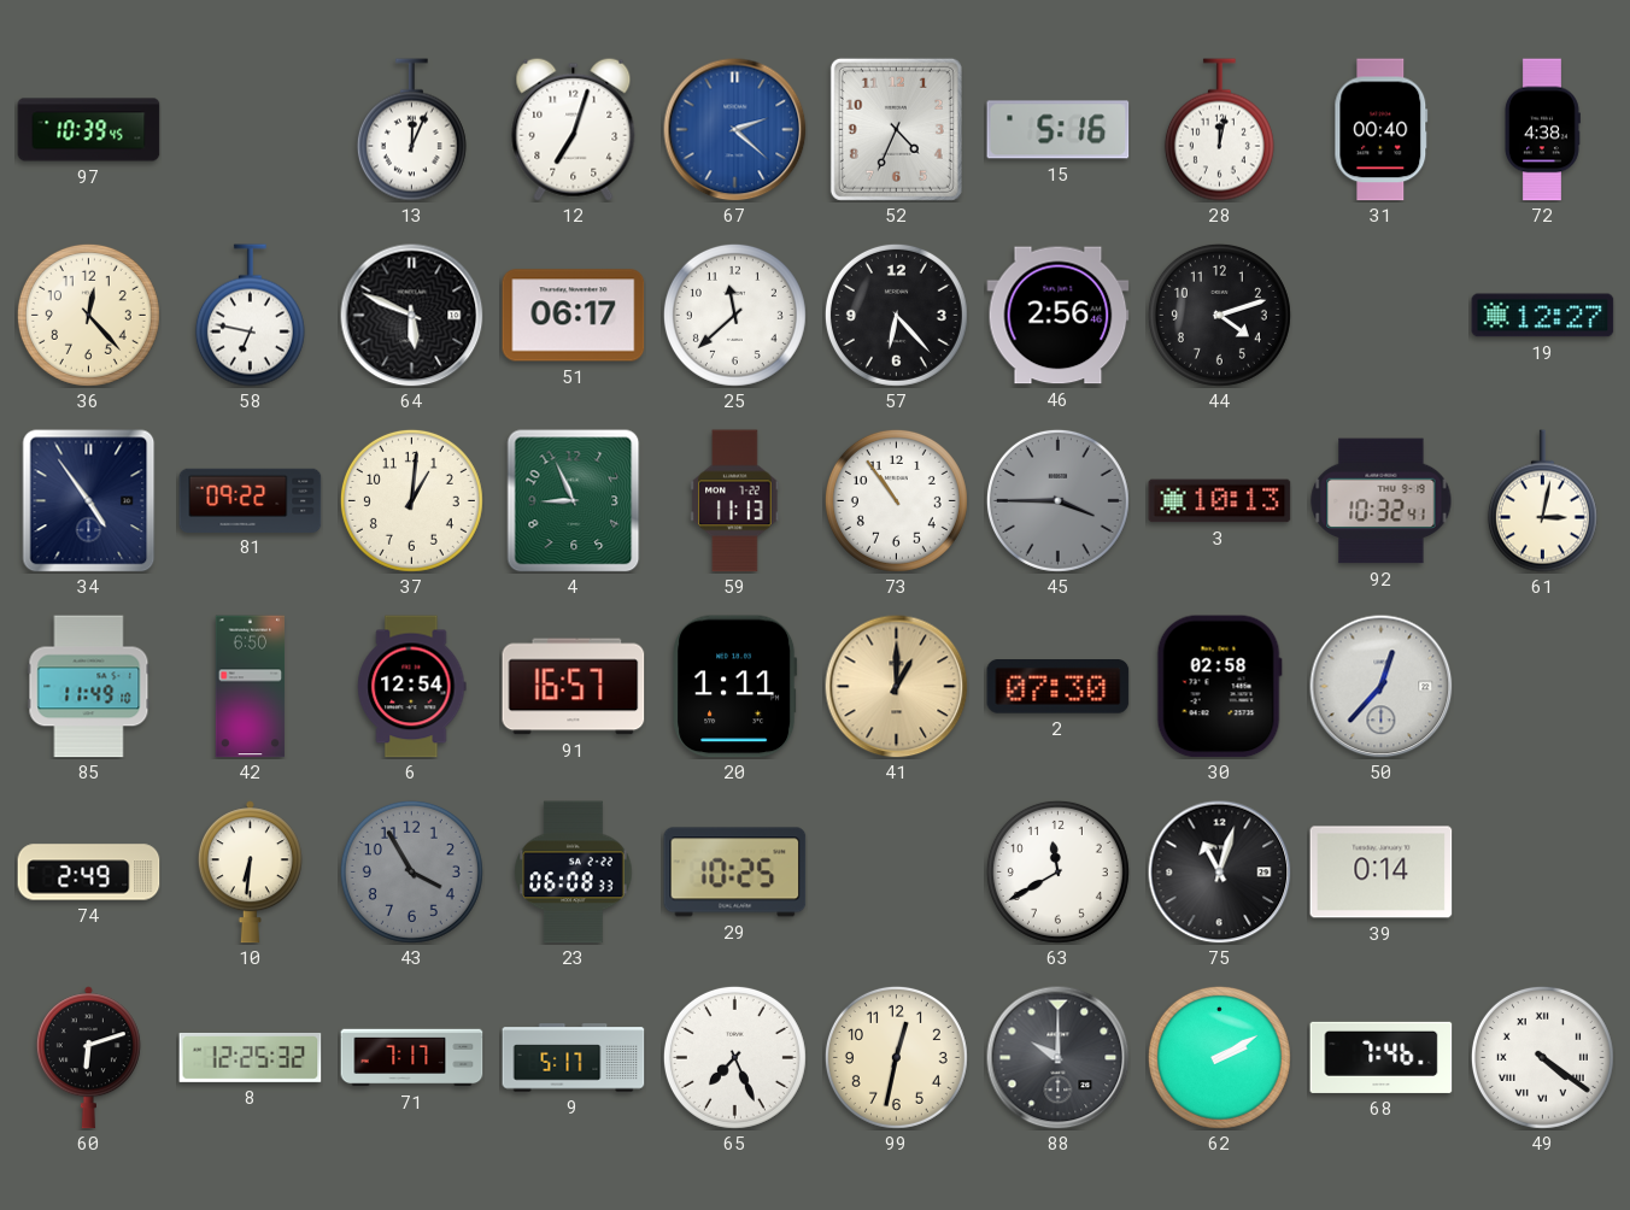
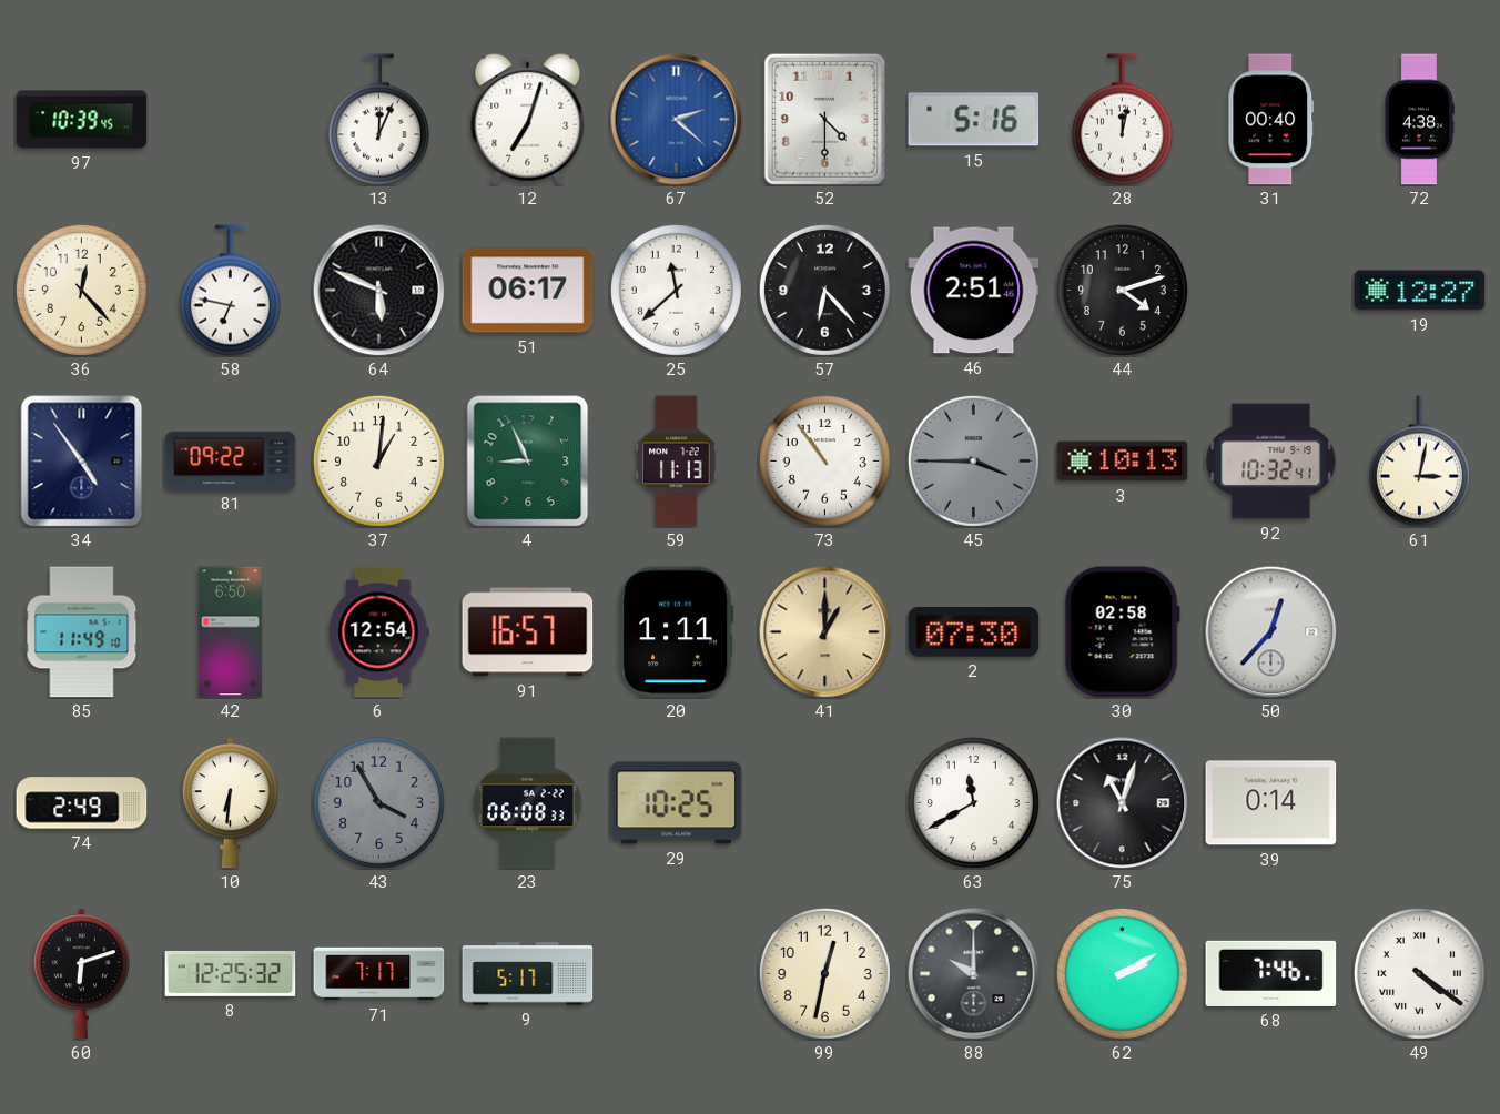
52: 4:34 -> 4:30
46: 2:56 -> 2:51
65: 7:26 -> none
